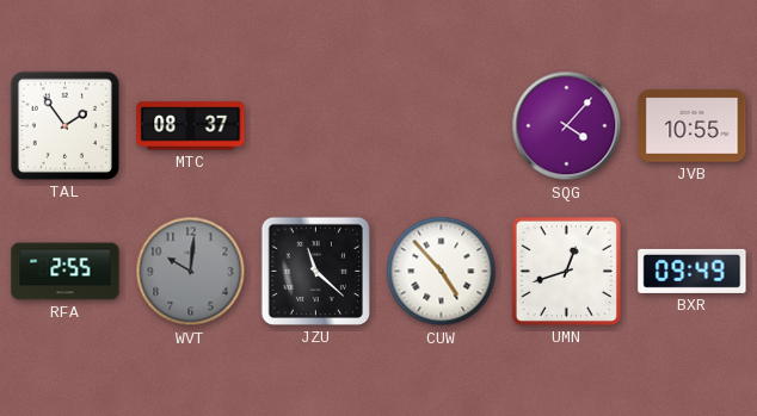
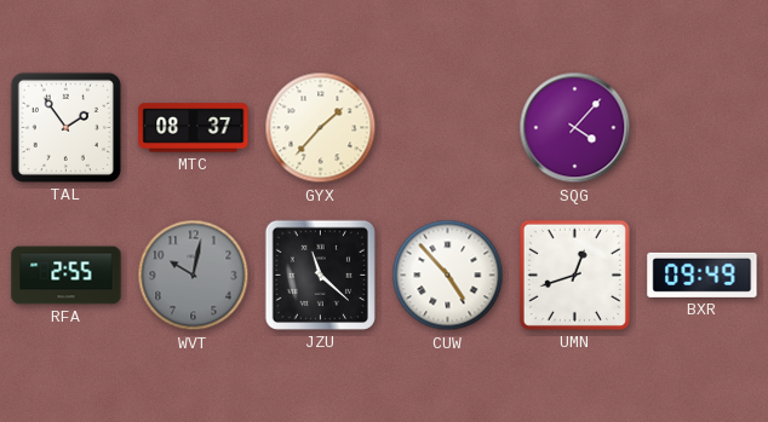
GYX: none -> 1:37
JVB: 10:55 -> none
WVT: 10:01 -> 10:02
